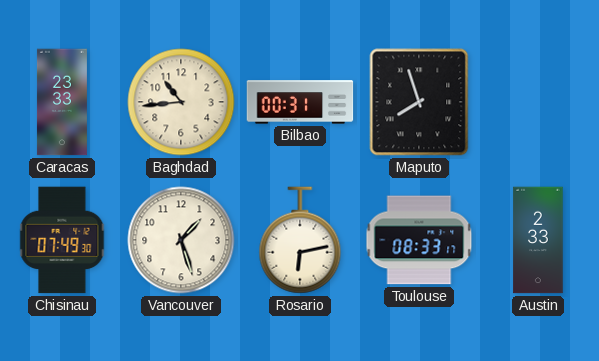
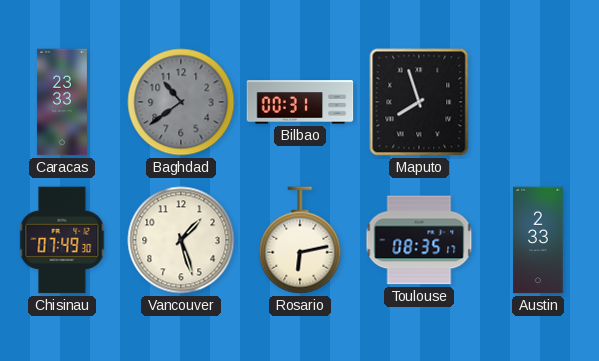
Baghdad: 10:44 -> 10:39
Baghdad dial: cream -> grey
Toulouse: 08:33 -> 08:35
